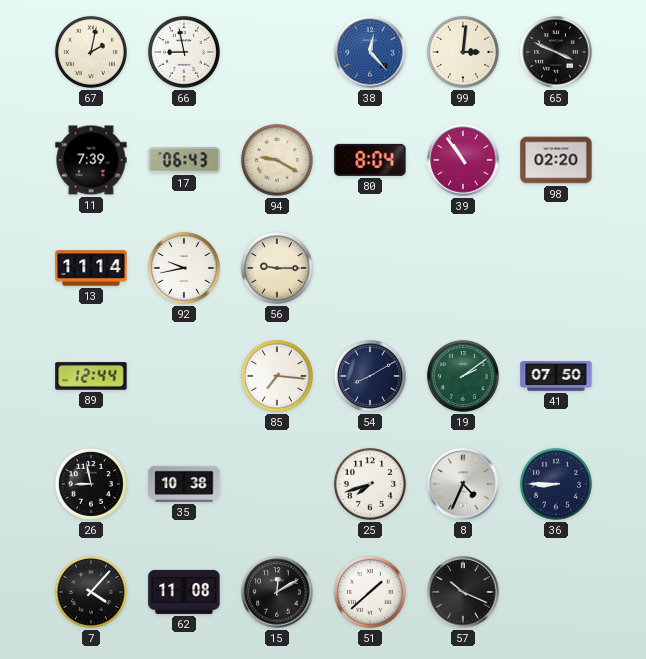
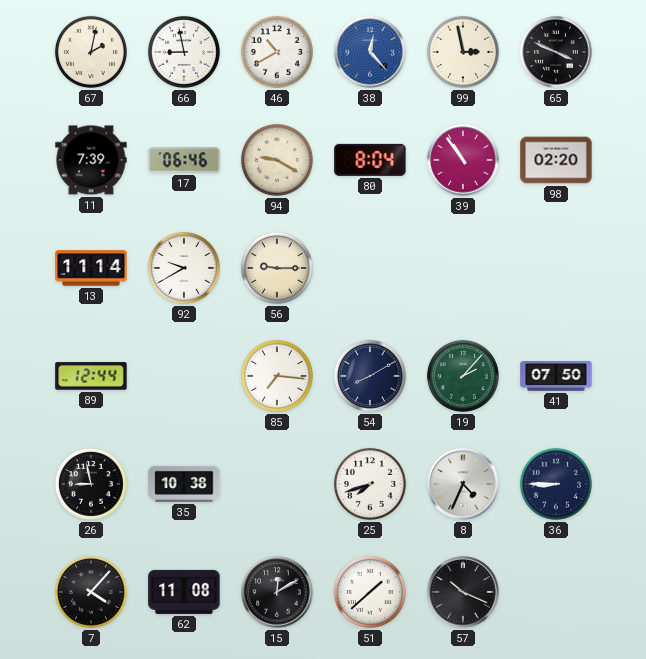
46: none -> 10:40
99: 3:01 -> 2:58
17: 06:43 -> 06:46
92: 9:43 -> 9:40
19: 2:09 -> 2:07
